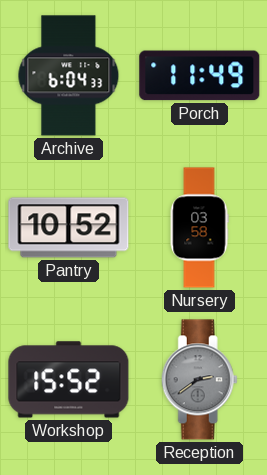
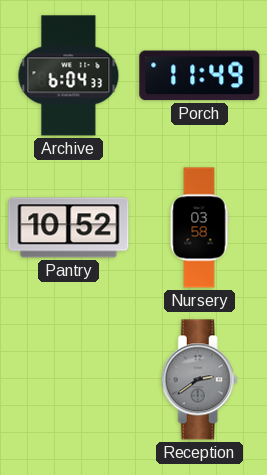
Workshop: 15:52 -> none
